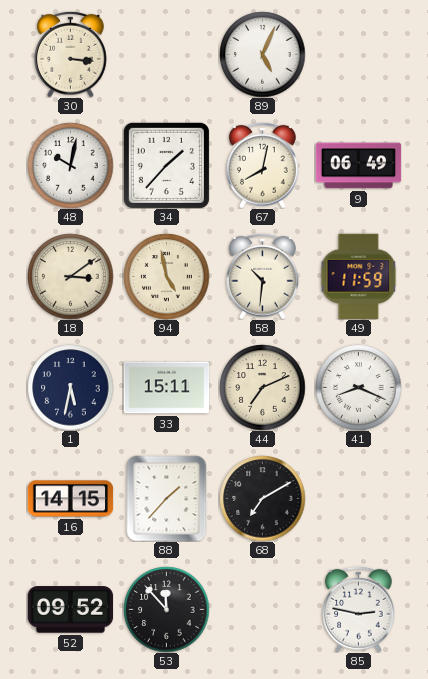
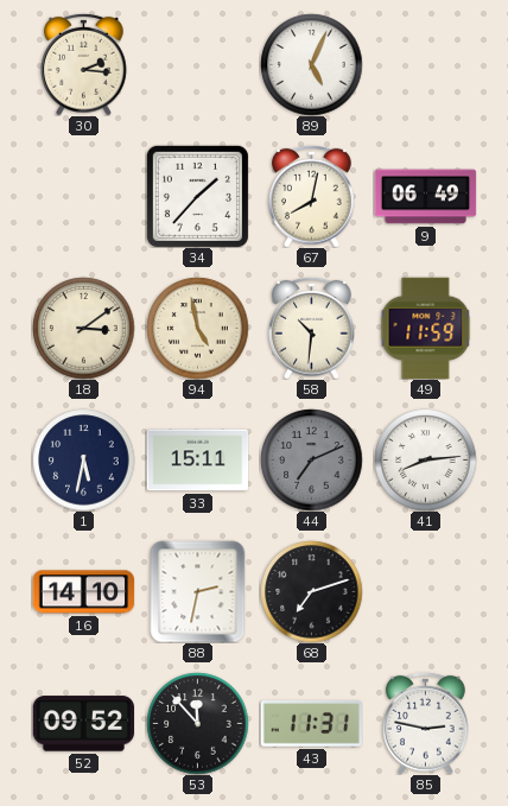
30: 3:16 -> 2:16
48: 10:02 -> none
44 dial: cream -> grey
41: 8:19 -> 8:14
16: 14:15 -> 14:10
88: 1:37 -> 2:32
68: 7:10 -> 7:12
43: none -> 11:31
